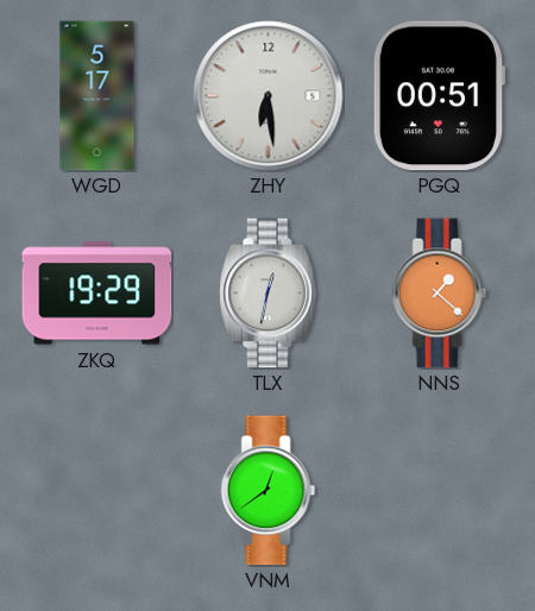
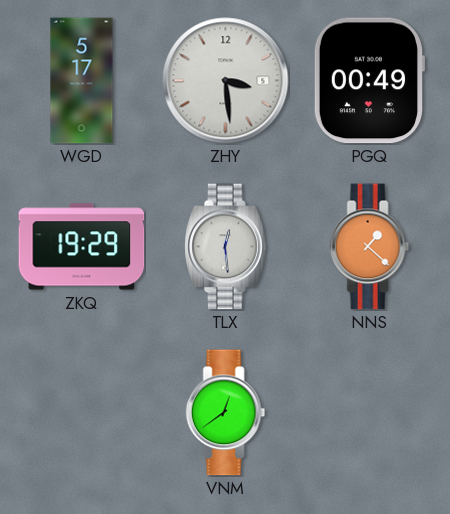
ZHY: 6:29 -> 3:29
PGQ: 00:51 -> 00:49
TLX: 12:32 -> 12:29
